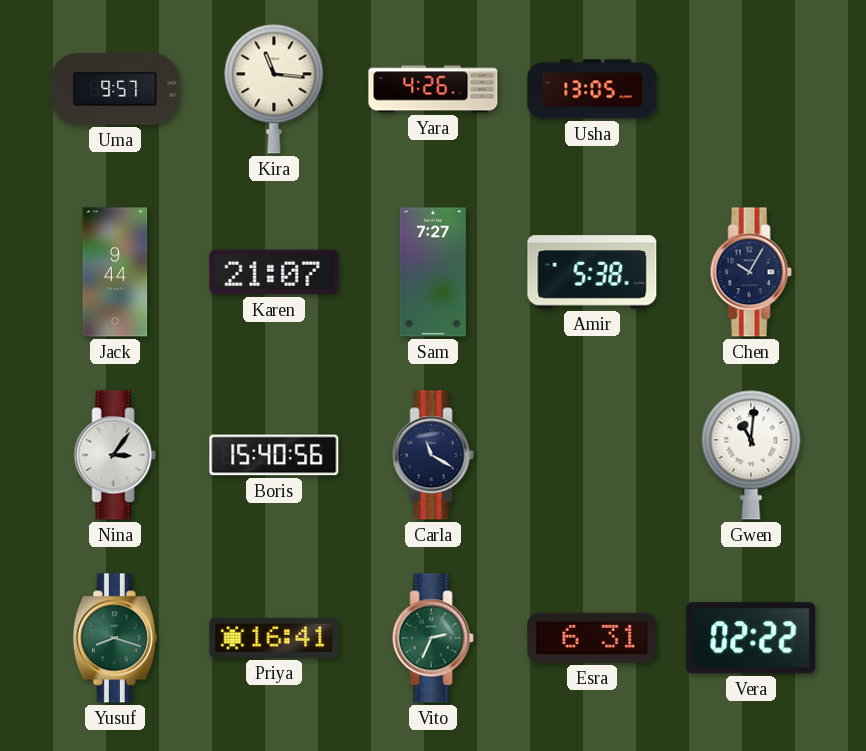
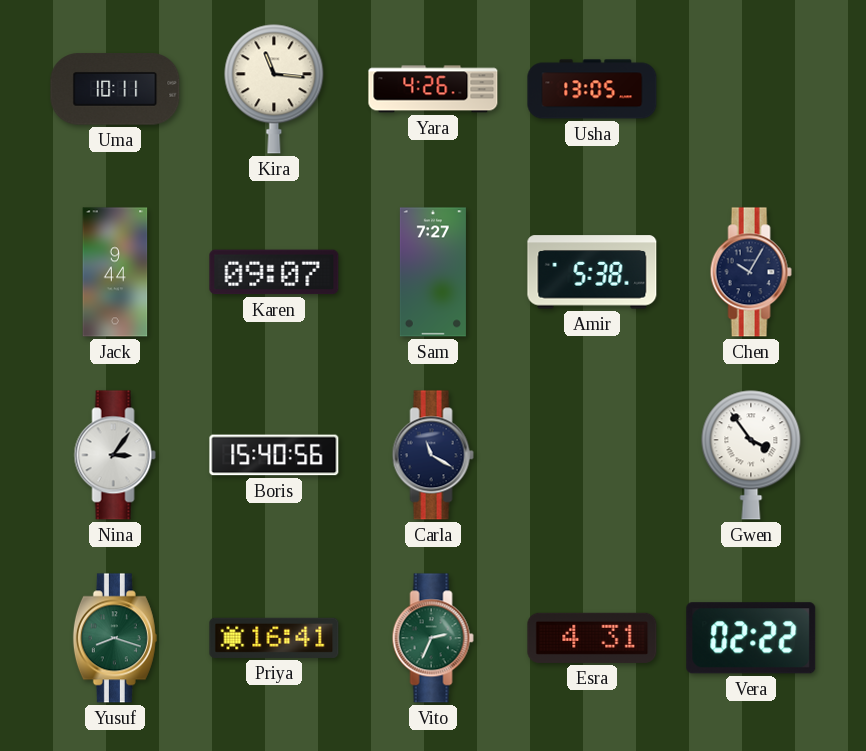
Uma: 9:57 -> 10:11
Karen: 21:07 -> 09:07
Gwen: 11:01 -> 3:54
Esra: 6:31 -> 4:31
